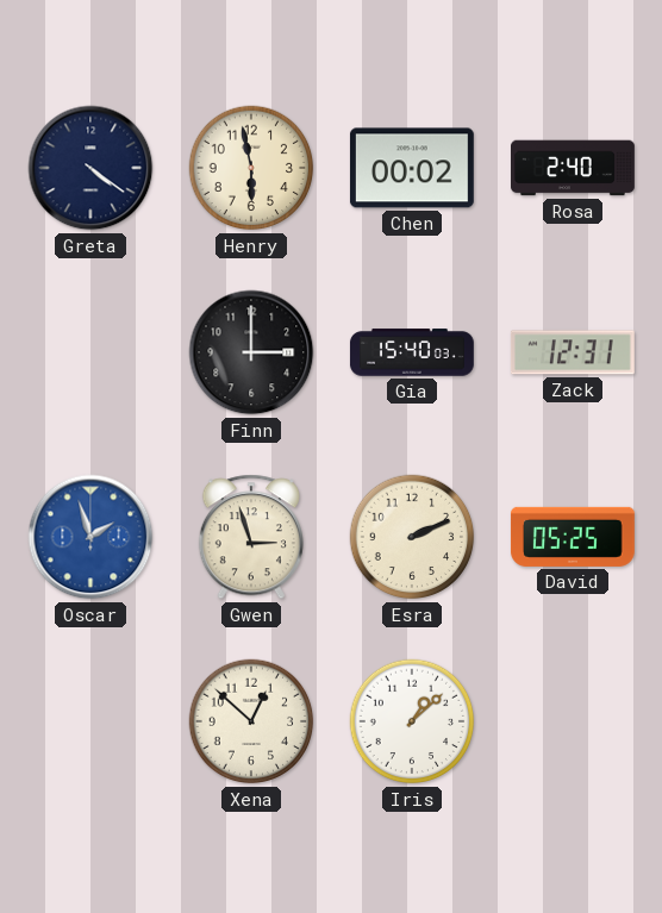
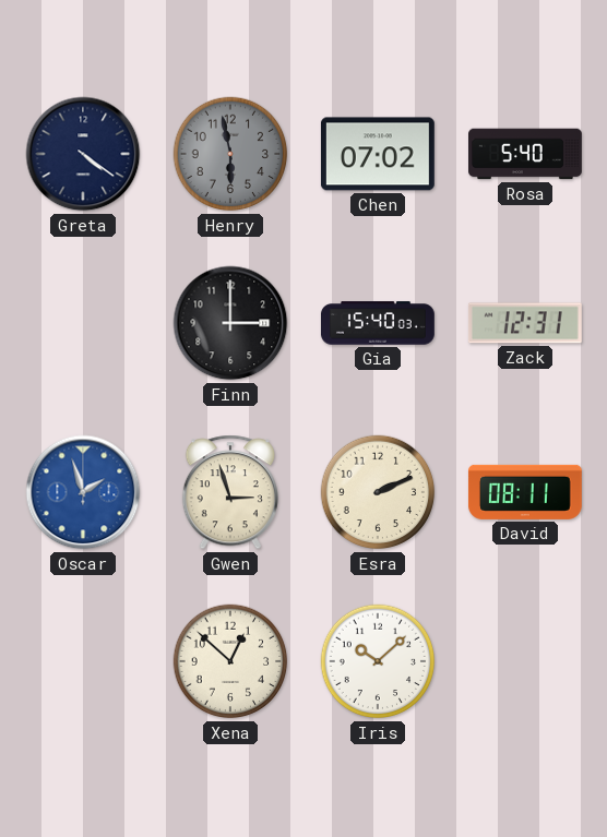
Henry dial: cream -> grey
Chen: 00:02 -> 07:02
Rosa: 2:40 -> 5:40
David: 05:25 -> 08:11
Iris: 1:08 -> 10:08
